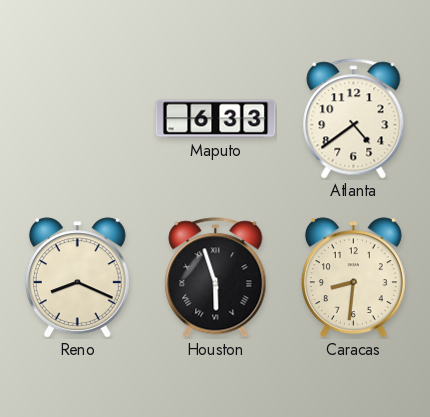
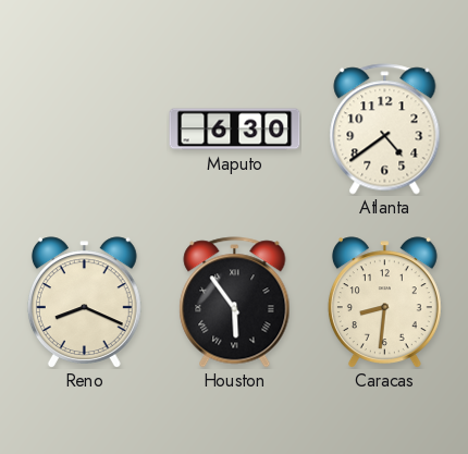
Maputo: 6:33 -> 6:30
Houston: 5:57 -> 5:54
